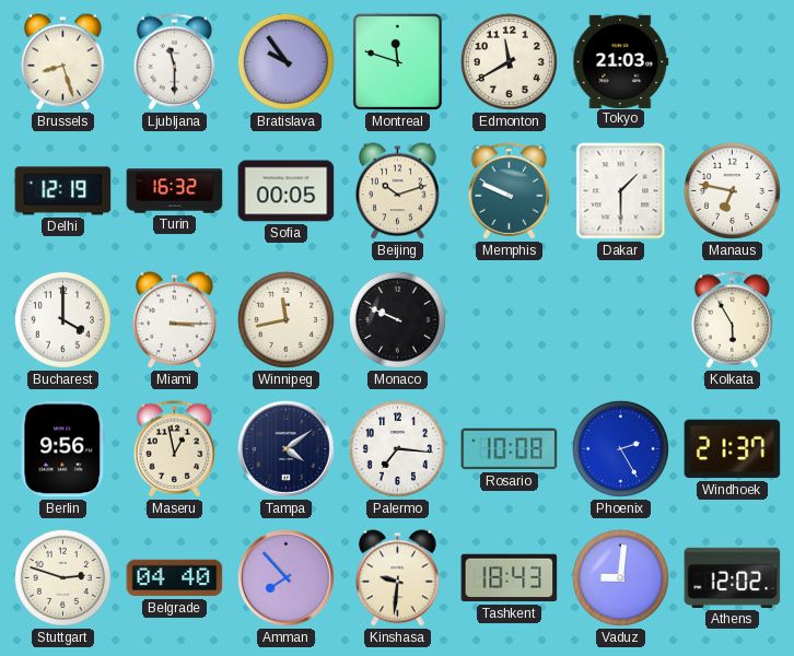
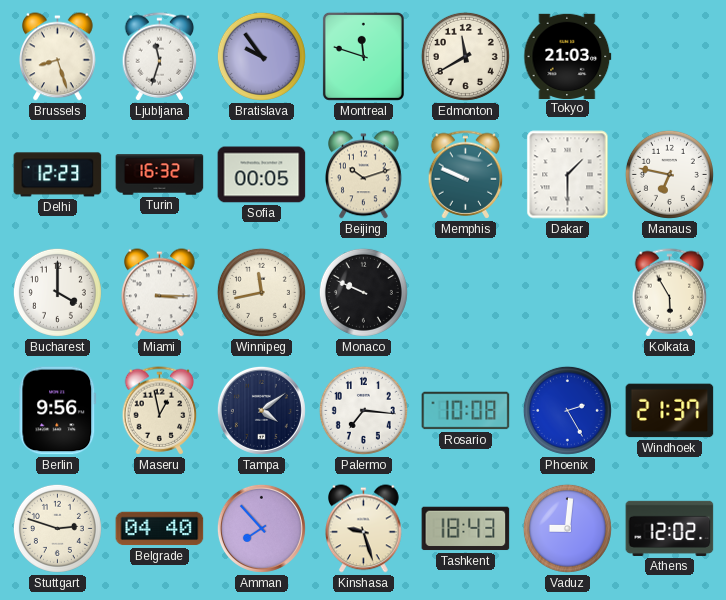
Ljubljana: 11:30 -> 11:33
Delhi: 12:19 -> 12:23
Kinshasa: 9:31 -> 9:27
